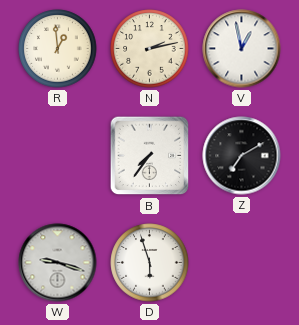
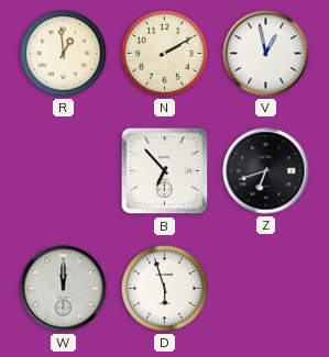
N: 2:13 -> 2:10
B: 7:36 -> 6:53
Z: 7:10 -> 6:42
W: 9:18 -> 12:00
